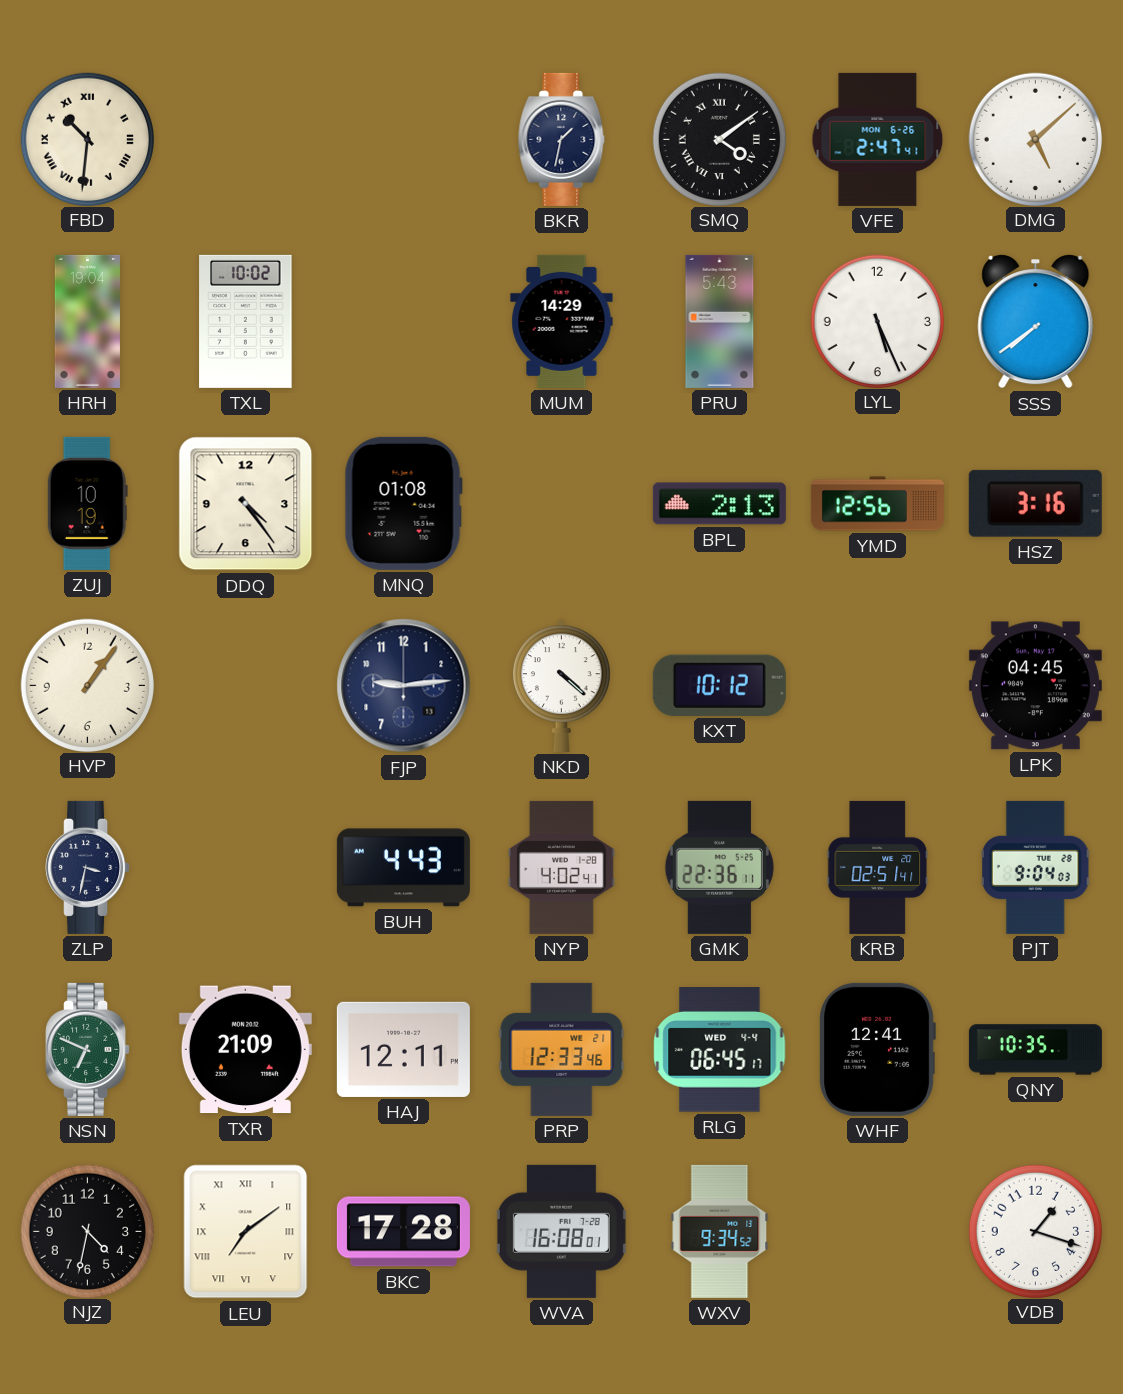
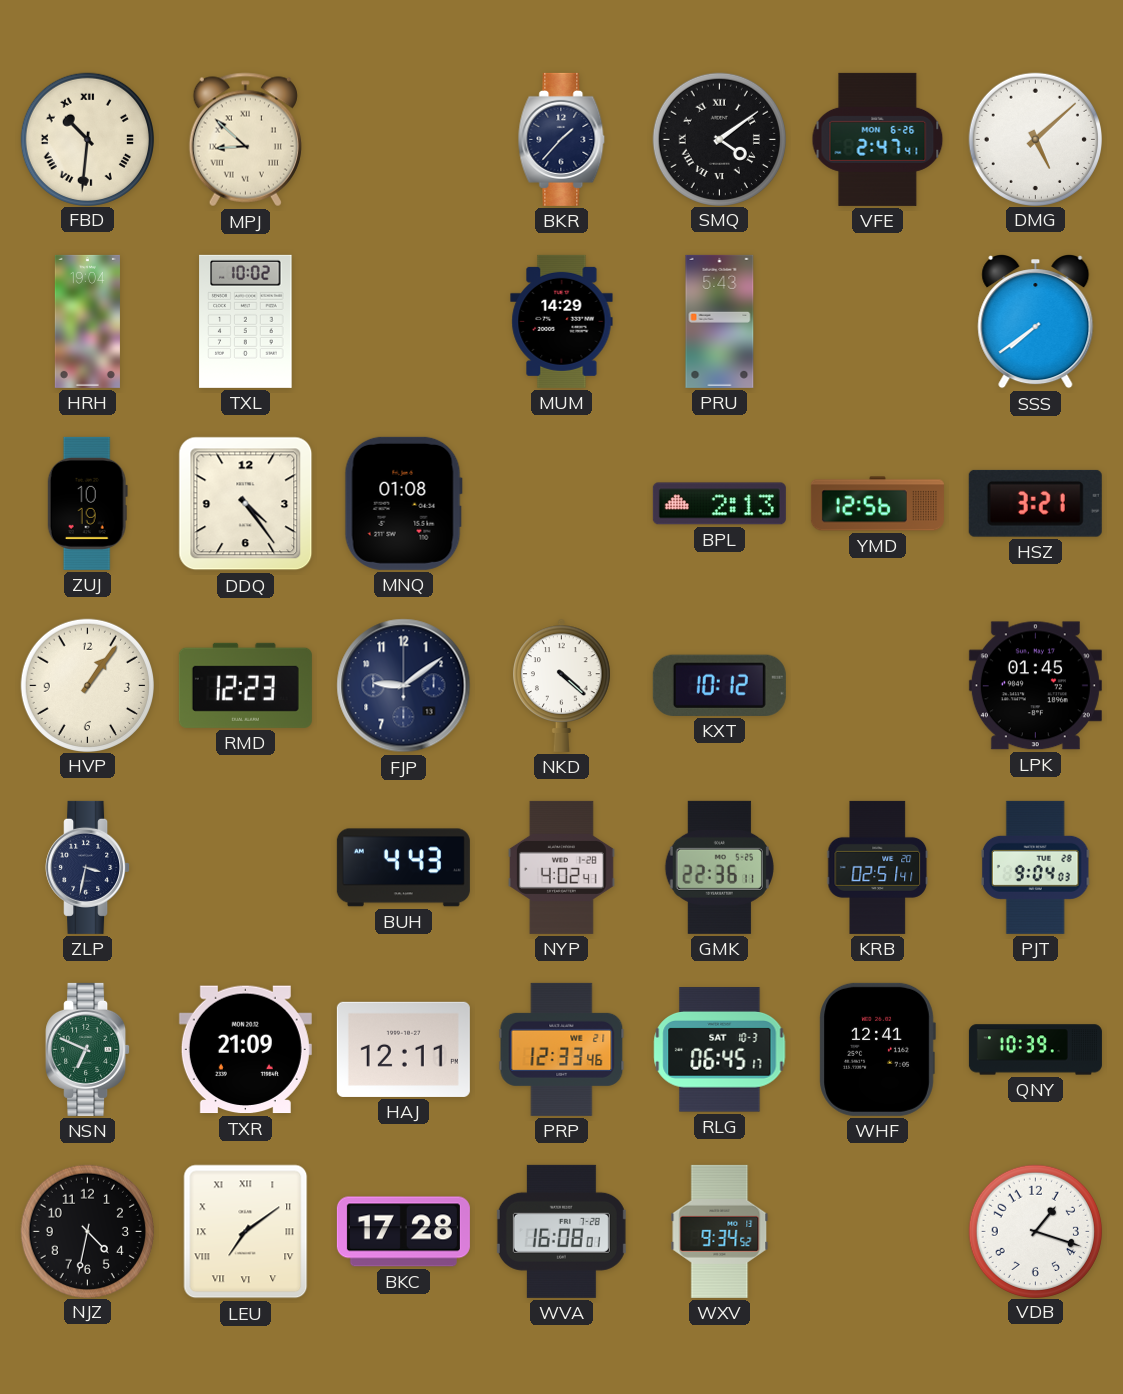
MPJ: none -> 8:52
BKR: 1:32 -> 1:37
LYL: 5:26 -> none
HSZ: 3:16 -> 3:21
RMD: none -> 12:23
FJP: 9:14 -> 9:09
LPK: 04:45 -> 01:45
RLG date: WED 4-4 -> SAT 10-3
QNY: 10:35 -> 10:39
